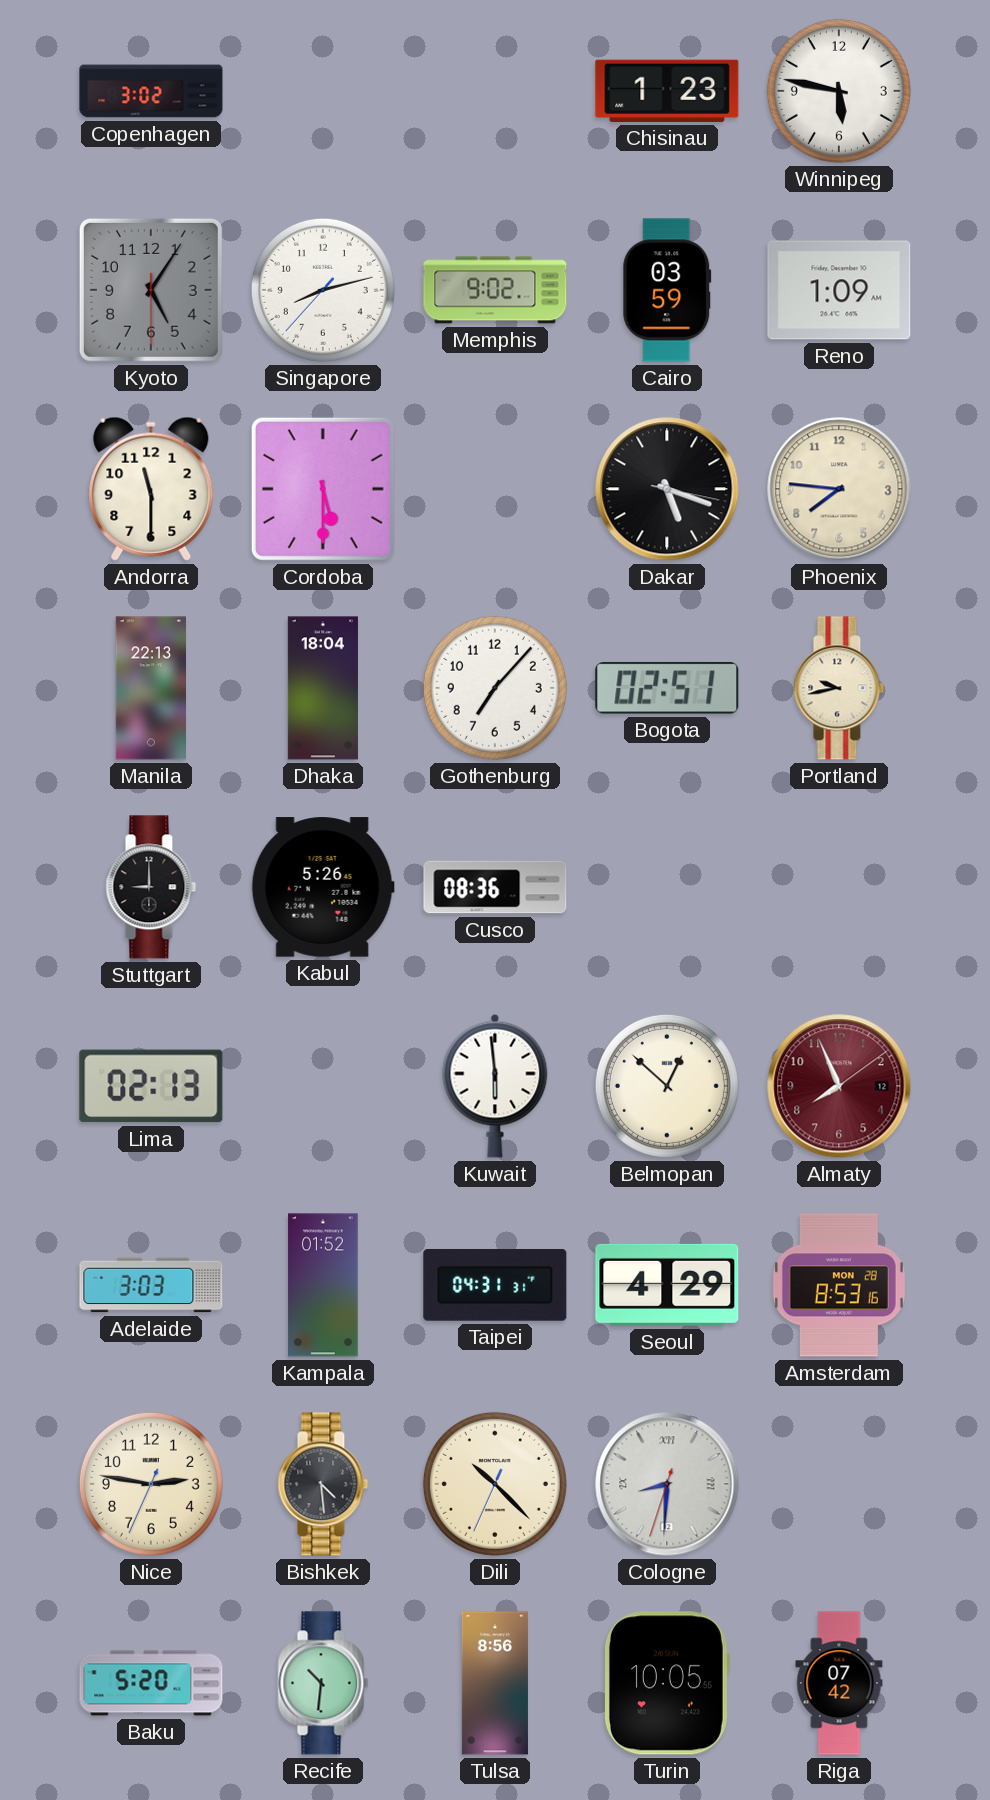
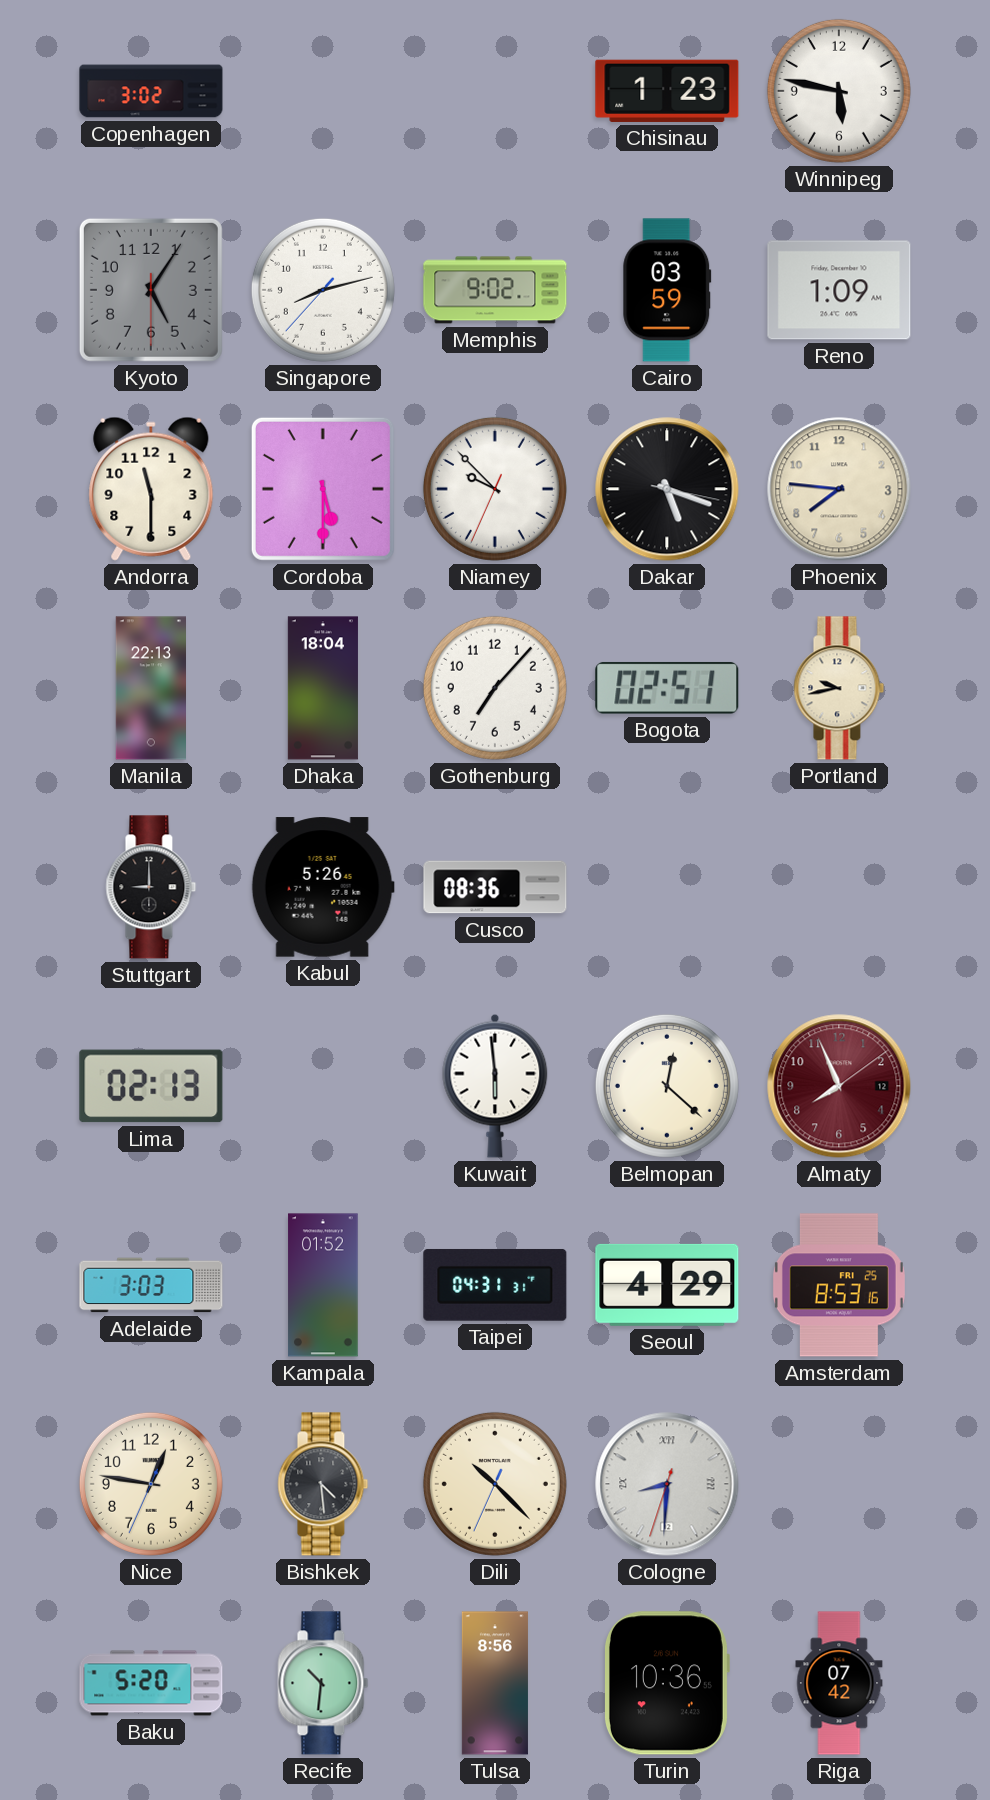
Niamey: none -> 9:52
Belmopan: 12:52 -> 12:22
Amsterdam date: MON 28 -> FRI 25
Nice: 2:46 -> 12:46
Turin: 10:05 -> 10:36
